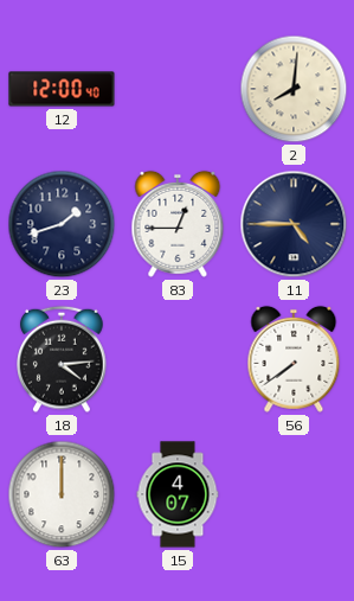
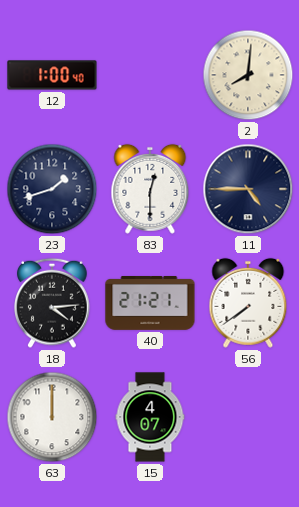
12: 12:00 -> 1:00
83: 12:45 -> 12:30
40: none -> 21:21
